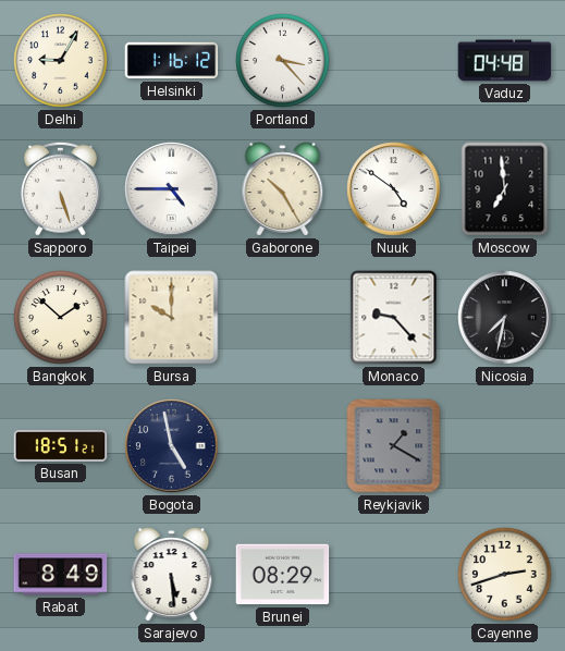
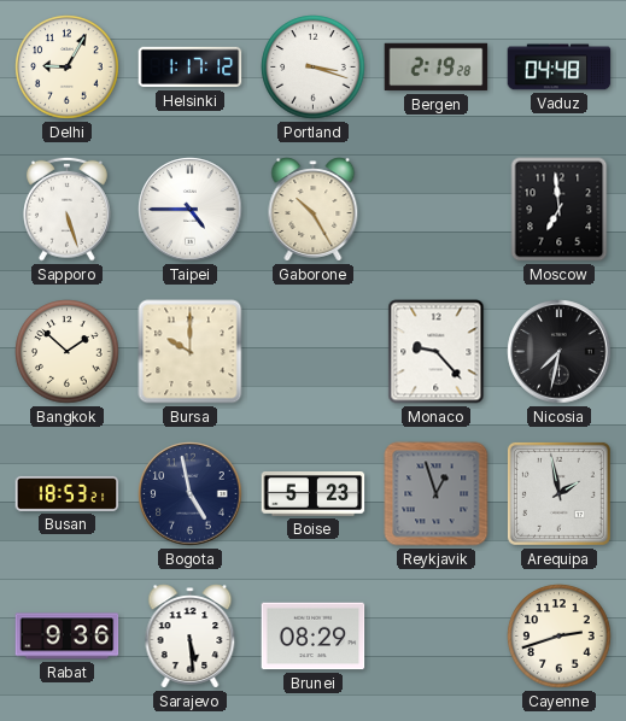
Helsinki: 1:16 -> 1:17
Portland: 3:23 -> 3:18
Bergen: none -> 2:19
Nuuk: 4:51 -> none
Busan: 18:51 -> 18:53
Boise: none -> 5:23
Reykjavik: 1:20 -> 12:57
Arequipa: none -> 1:58
Rabat: 8:49 -> 9:36
